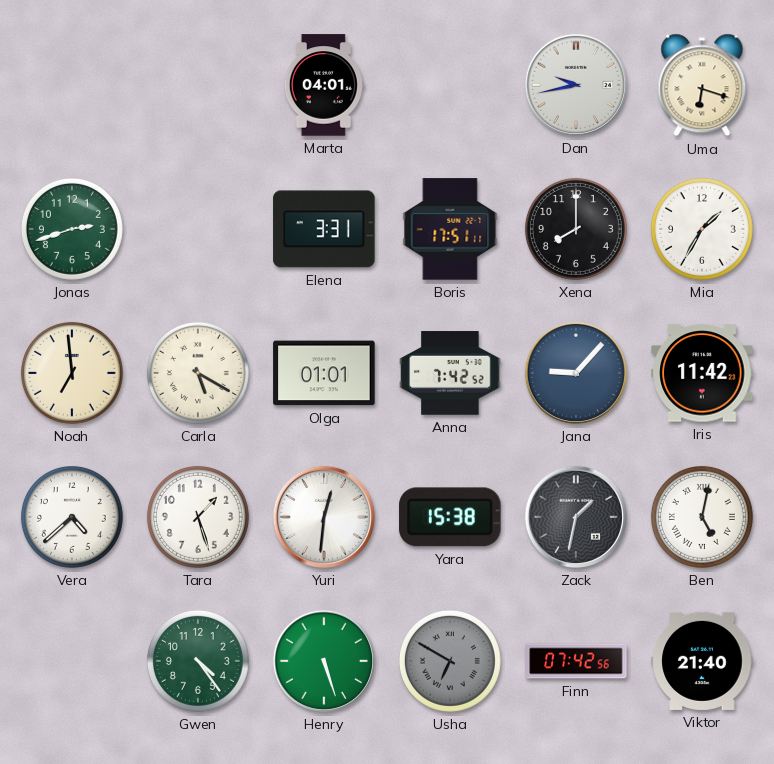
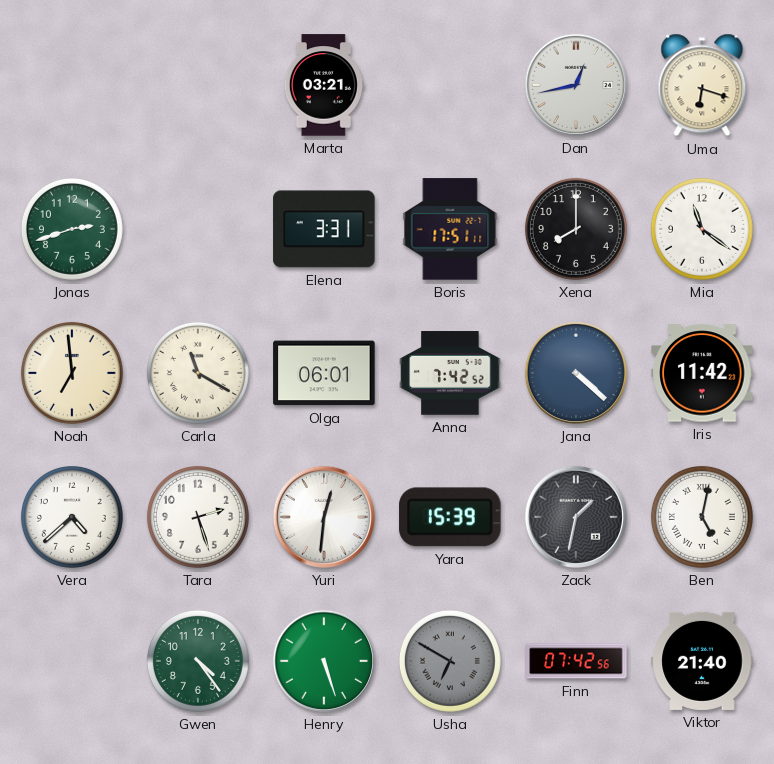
Marta: 04:01 -> 03:21
Dan: 9:43 -> 12:43
Mia: 1:35 -> 11:21
Carla: 5:20 -> 11:20
Olga: 01:01 -> 06:01
Jana: 9:07 -> 4:22
Tara: 1:27 -> 2:27
Yara: 15:38 -> 15:39
